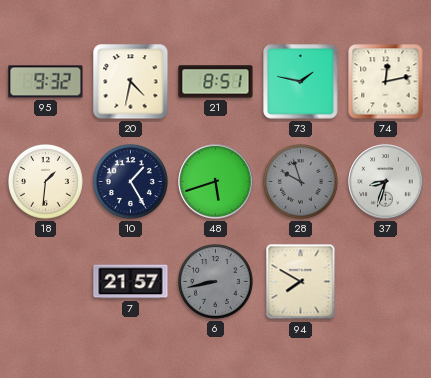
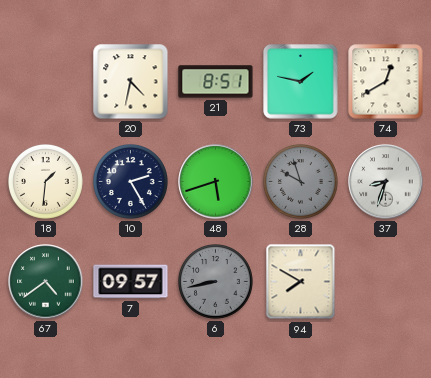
95: 9:32 -> none
74: 12:13 -> 12:40
10: 1:25 -> 2:25
67: none -> 4:39
7: 21:57 -> 09:57
